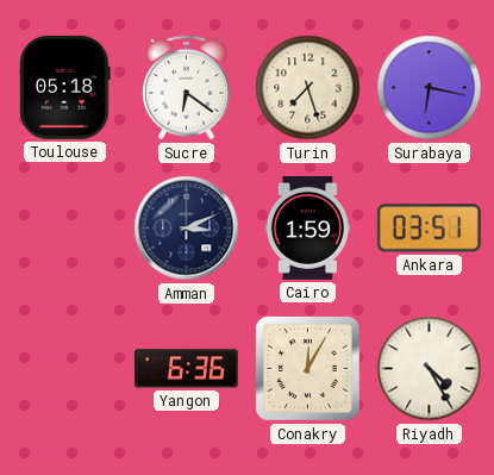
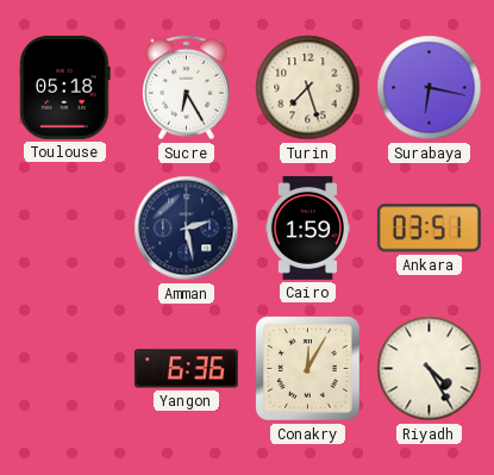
Sucre: 6:21 -> 6:25
Amman: 3:11 -> 2:28
